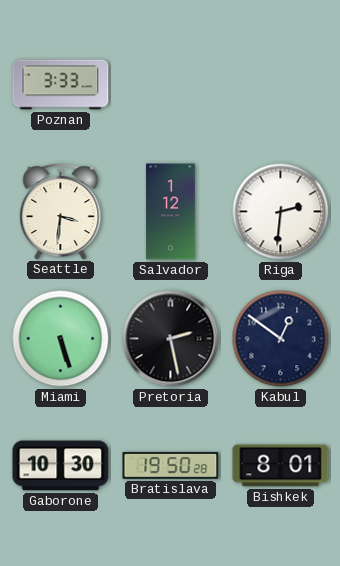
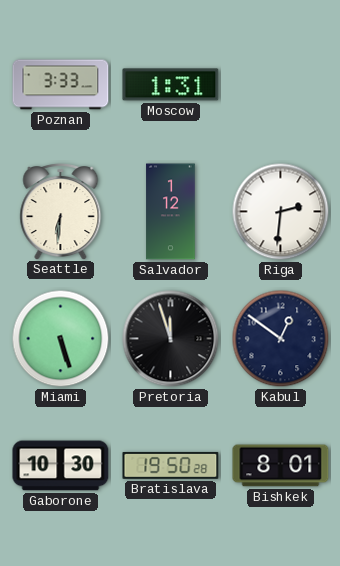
Moscow: none -> 1:31
Seattle: 3:31 -> 6:31
Pretoria: 2:28 -> 11:57
